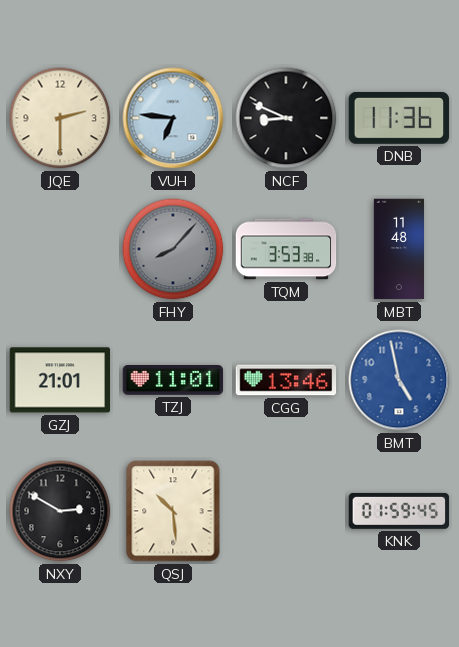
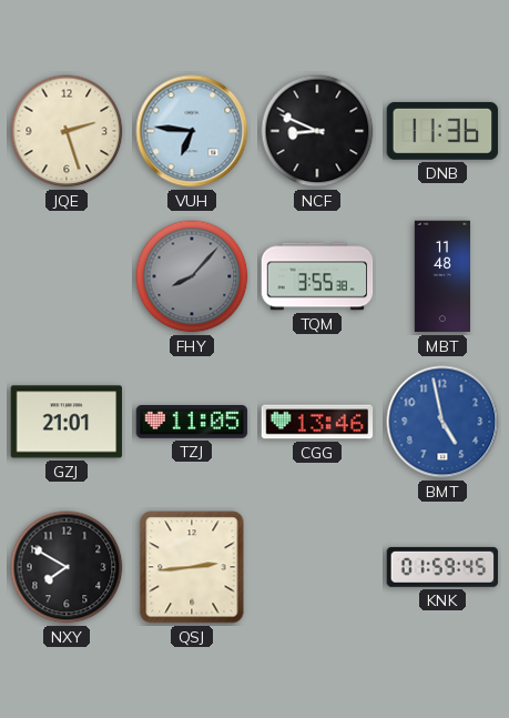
JQE: 2:30 -> 2:27
TQM: 3:53 -> 3:55
TZJ: 11:01 -> 11:05
NXY: 2:50 -> 7:50
QSJ: 10:29 -> 2:44
